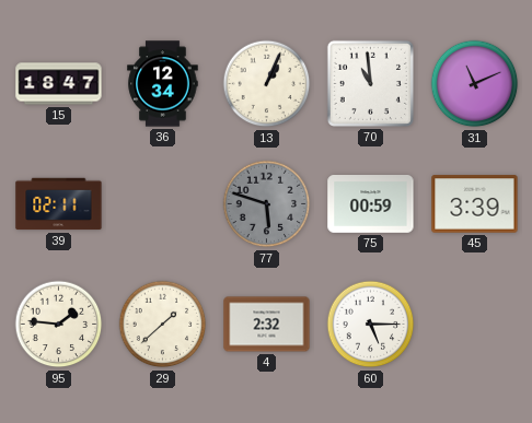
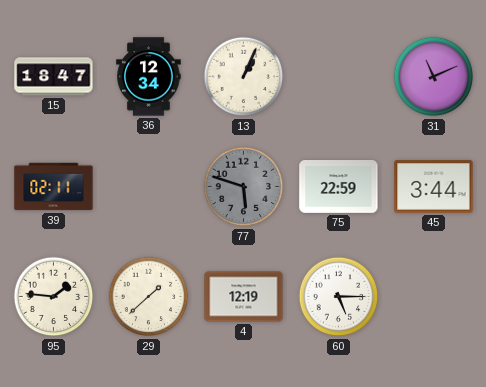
70: 10:59 -> none
75: 00:59 -> 22:59
45: 3:39 -> 3:44
4: 2:32 -> 12:19
